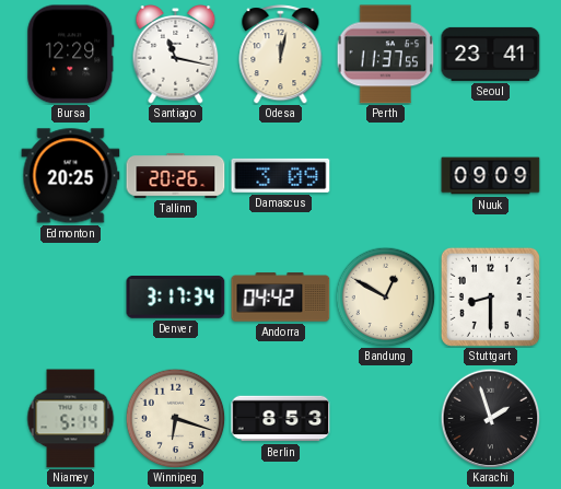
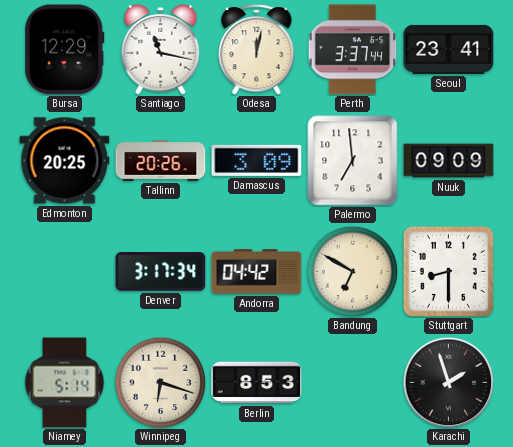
Perth: 11:37 -> 3:37
Palermo: none -> 6:59
Bandung: 12:50 -> 6:50
